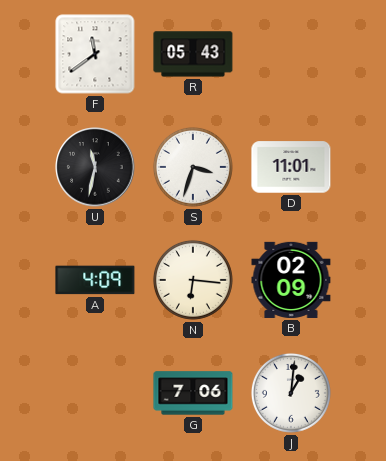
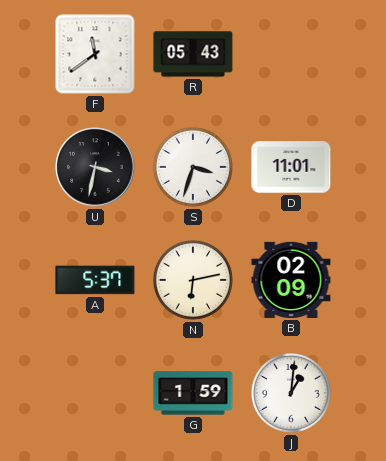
U: 11:32 -> 3:32
A: 4:09 -> 5:37
N: 6:16 -> 6:13
G: 7:06 -> 1:59
